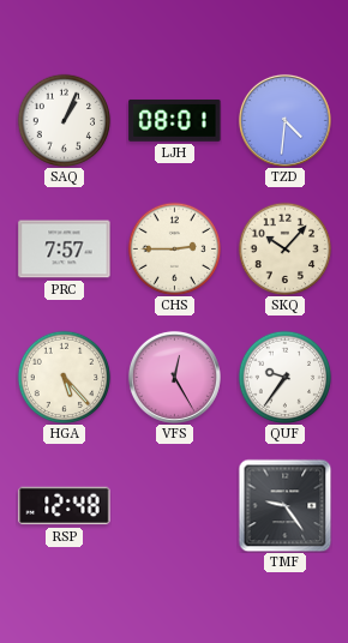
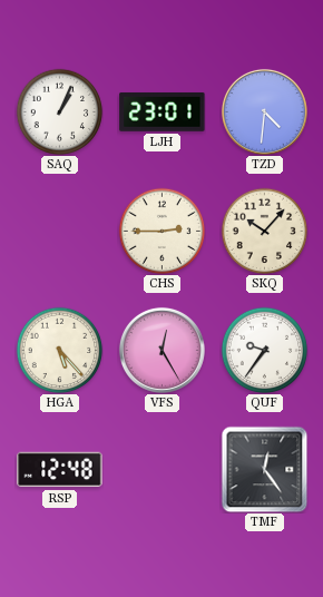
LJH: 08:01 -> 23:01
PRC: 7:57 -> none
TMF: 9:24 -> 12:24
